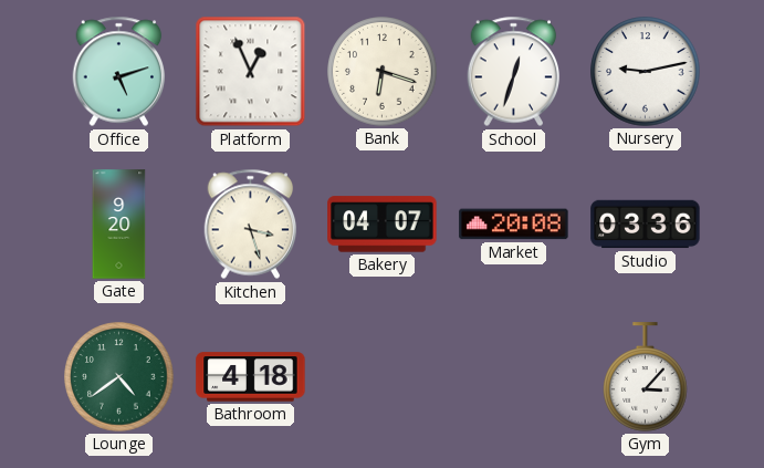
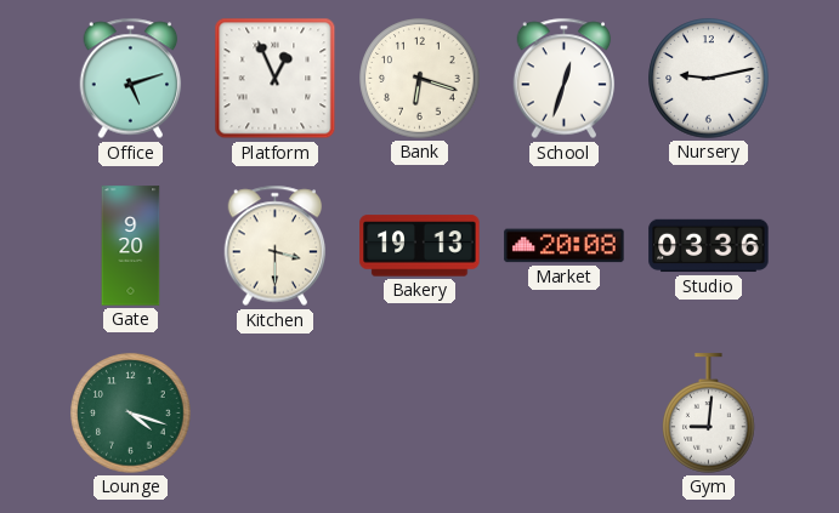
Kitchen: 3:27 -> 3:30
Bakery: 04:07 -> 19:13
Lounge: 4:39 -> 4:18
Bathroom: 4:18 -> none
Gym: 3:07 -> 9:01
